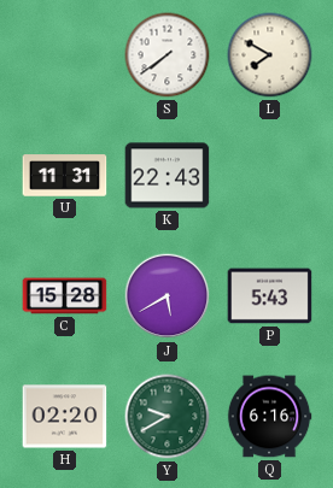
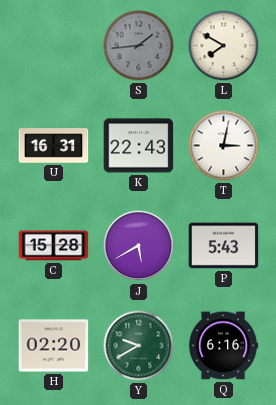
S: 7:39 -> 1:44
S dial: white -> grey
U: 11:31 -> 16:31
T: none -> 3:02
